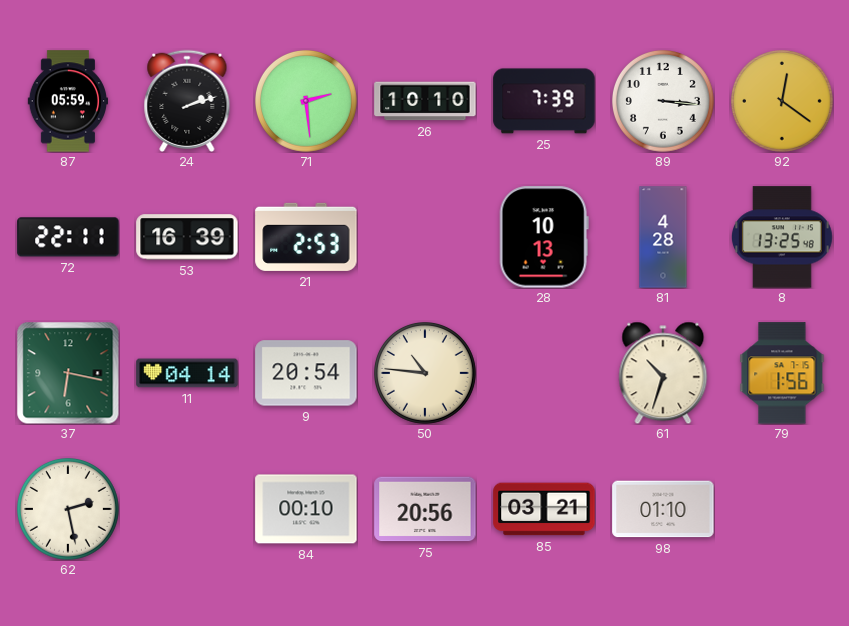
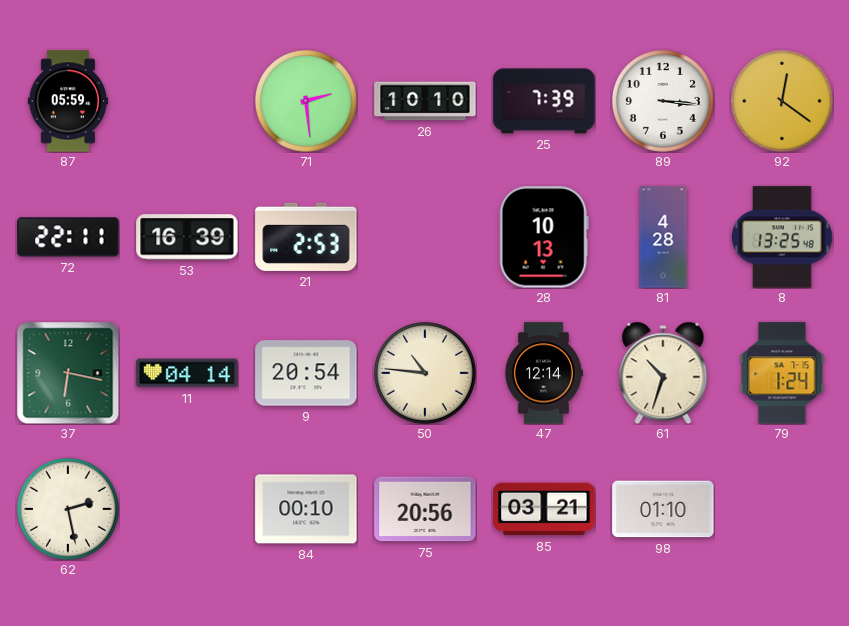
24: 2:12 -> none
47: none -> 12:14
79: 1:56 -> 1:24
